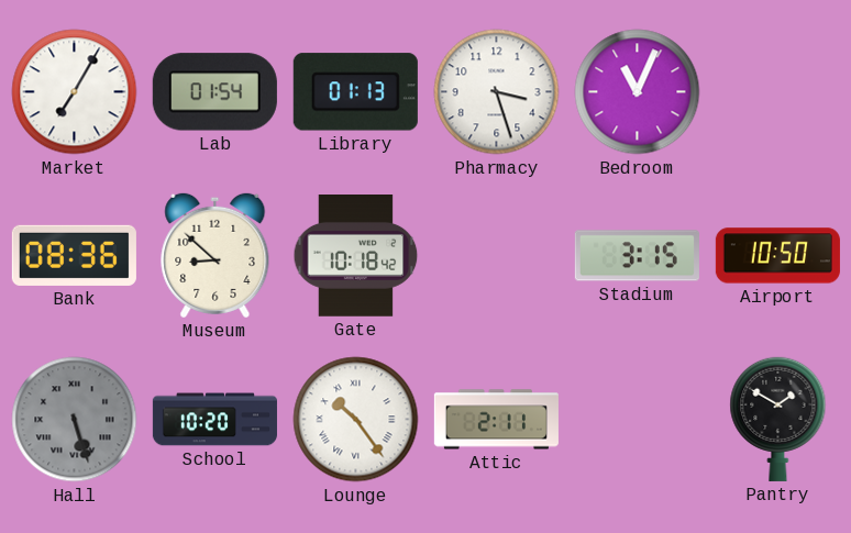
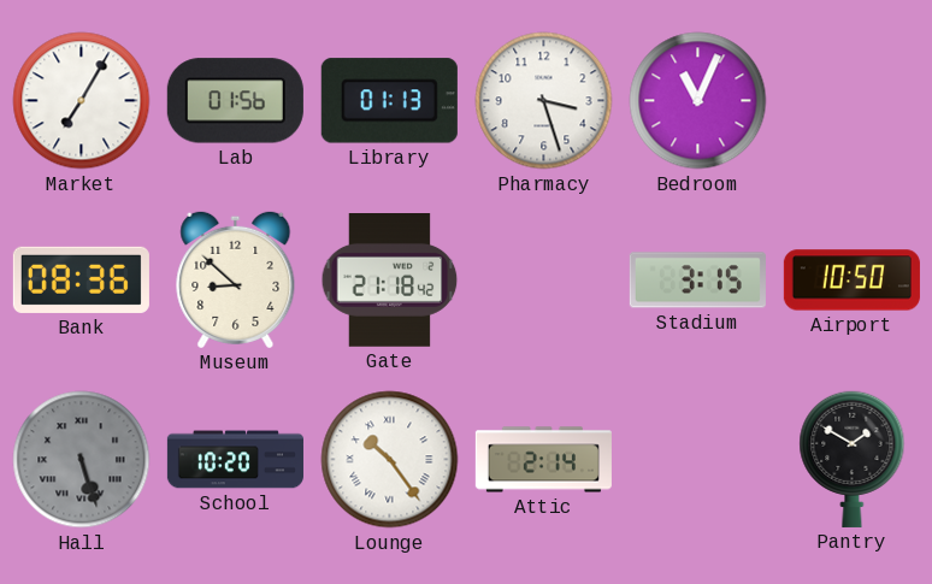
Lab: 01:54 -> 01:56
Gate: 10:18 -> 21:18
Attic: 2:11 -> 2:14
